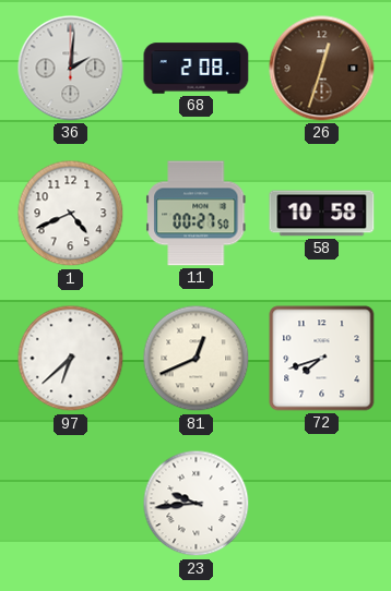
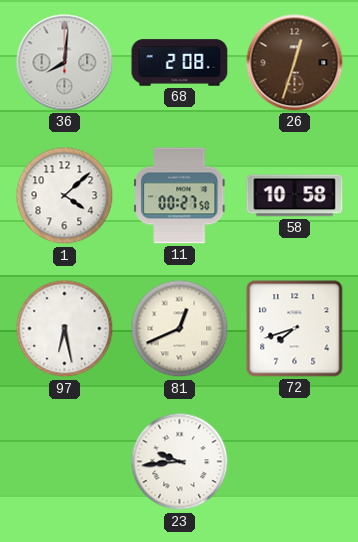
36: 2:01 -> 8:01
1: 4:41 -> 4:08
97: 6:38 -> 6:28
